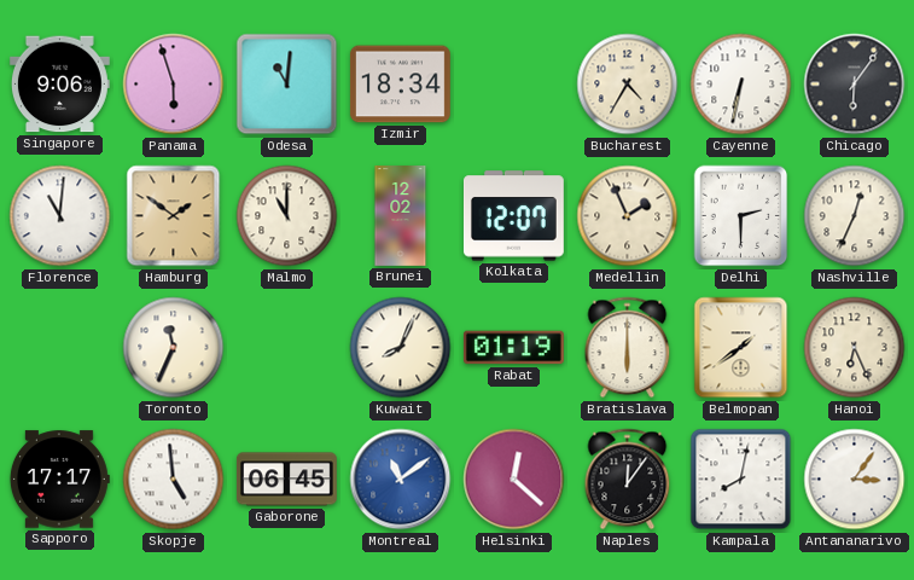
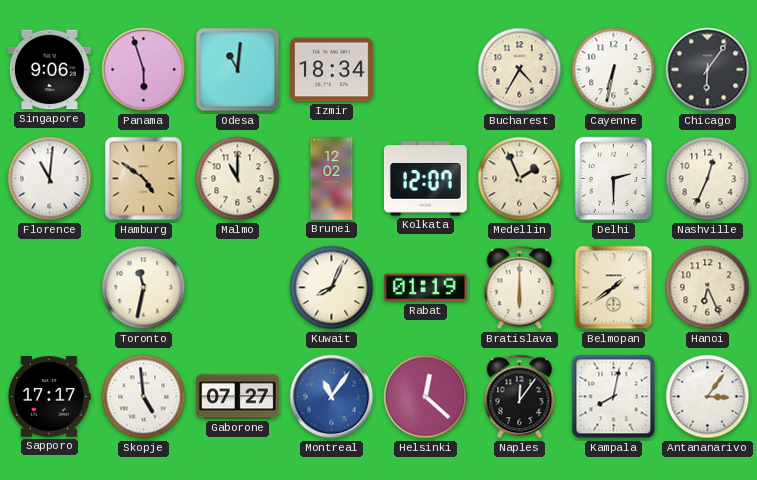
Hamburg: 1:51 -> 4:51
Toronto: 11:34 -> 11:32
Gaborone: 06:45 -> 07:27
Montreal: 11:09 -> 11:06
